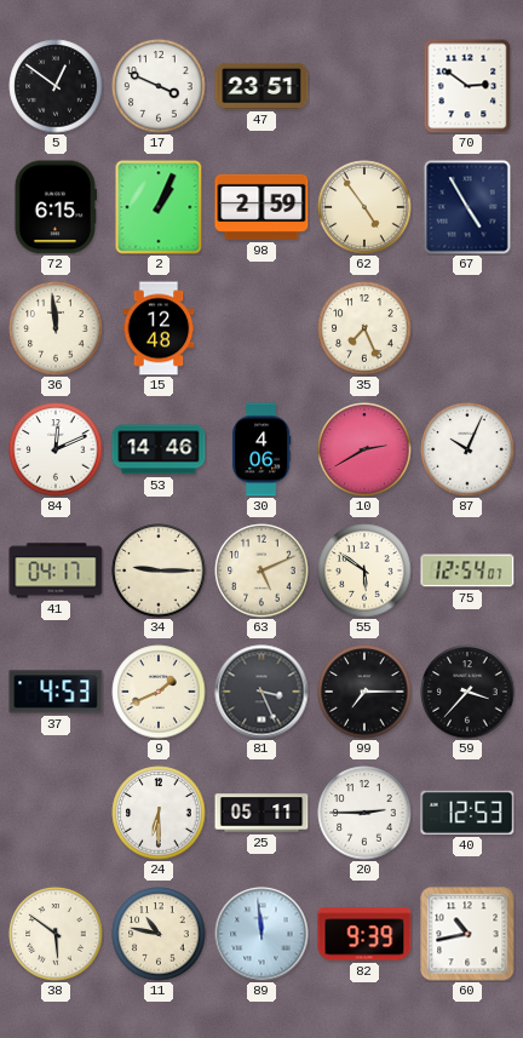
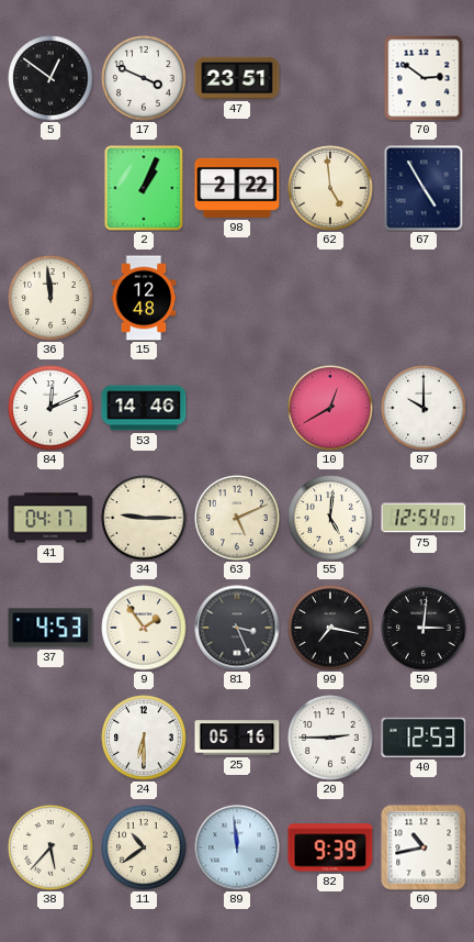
72: 6:15 -> none
98: 2:59 -> 2:22
62: 4:54 -> 4:59
35: 7:26 -> none
30: 4:06 -> none
10: 2:40 -> 12:40
87: 10:04 -> 10:00
55: 5:51 -> 5:01
9: 1:41 -> 1:54
99: 7:15 -> 7:17
59: 3:37 -> 3:01
25: 05:11 -> 05:16
38: 5:51 -> 5:37
11: 10:47 -> 10:39
